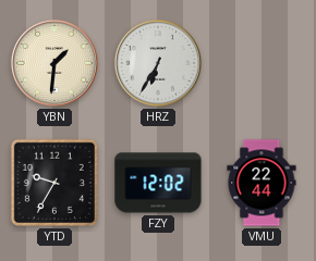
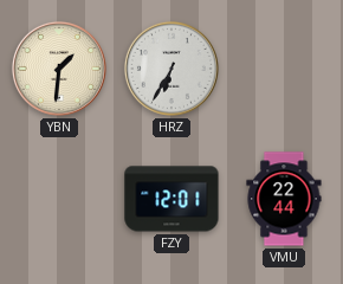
YTD: 9:35 -> none
FZY: 12:02 -> 12:01
